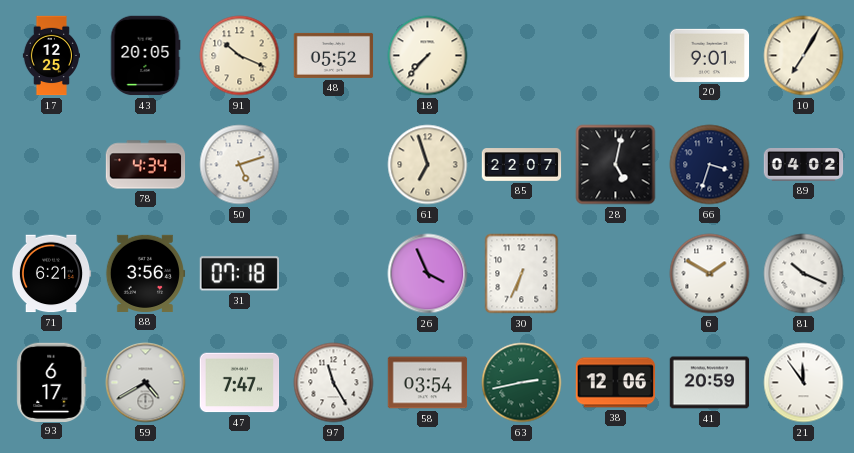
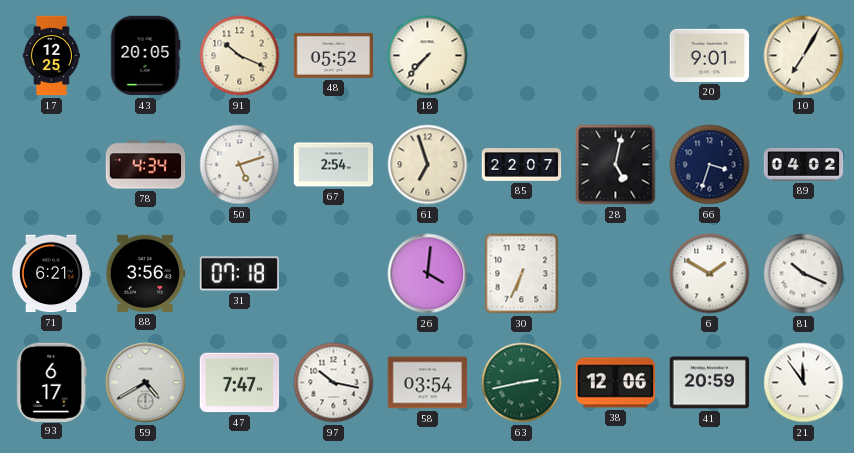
67: none -> 2:54
26: 3:56 -> 4:01
97: 11:25 -> 10:17
